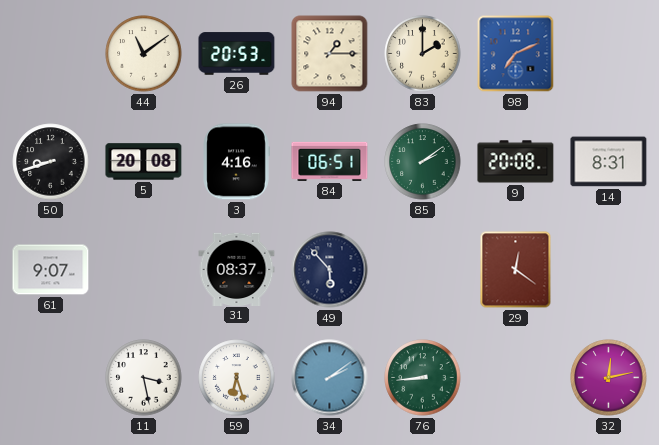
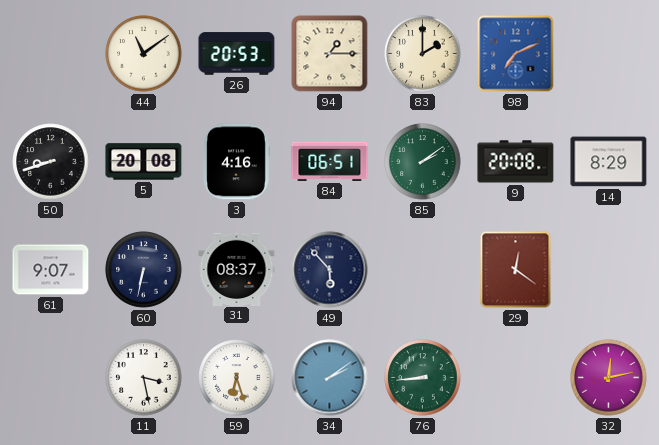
14: 8:31 -> 8:29
60: none -> 6:32
